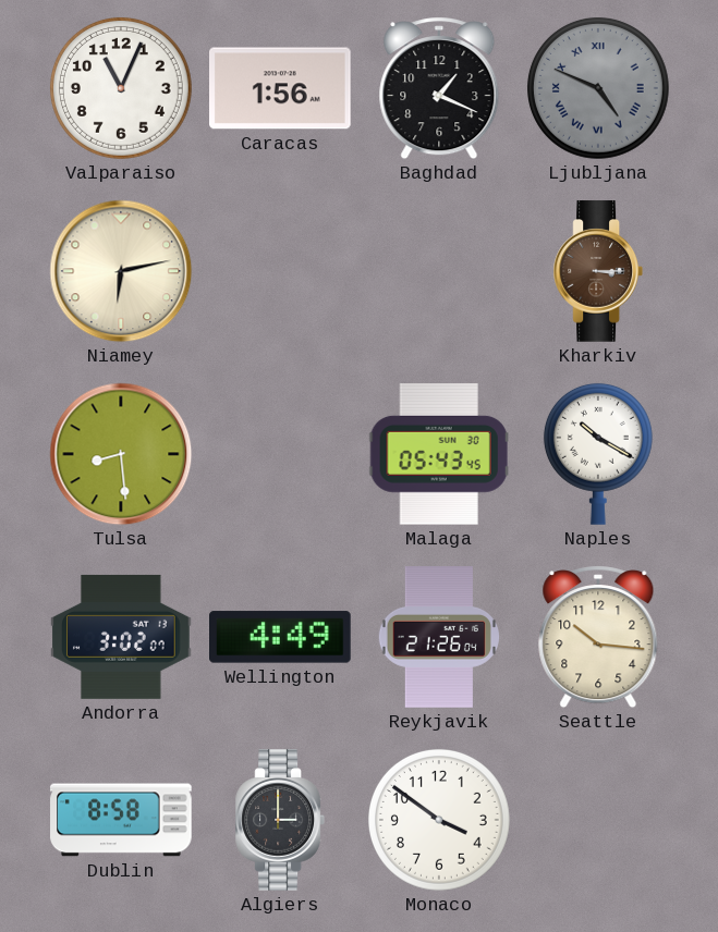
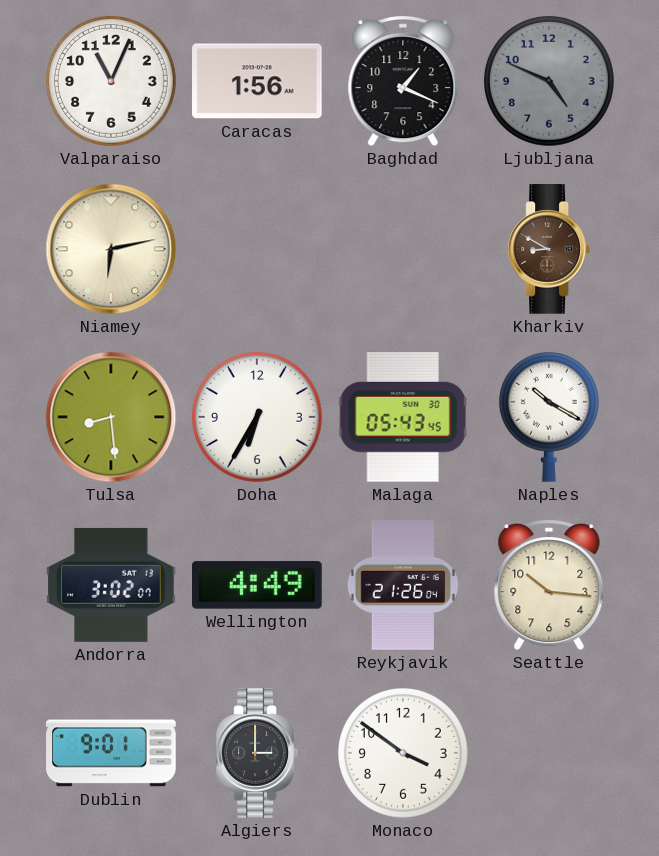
Ljubljana numerals: Roman -> Arabic
Kharkiv: 3:15 -> 8:50
Doha: none -> 6:35
Dublin: 8:58 -> 9:01
